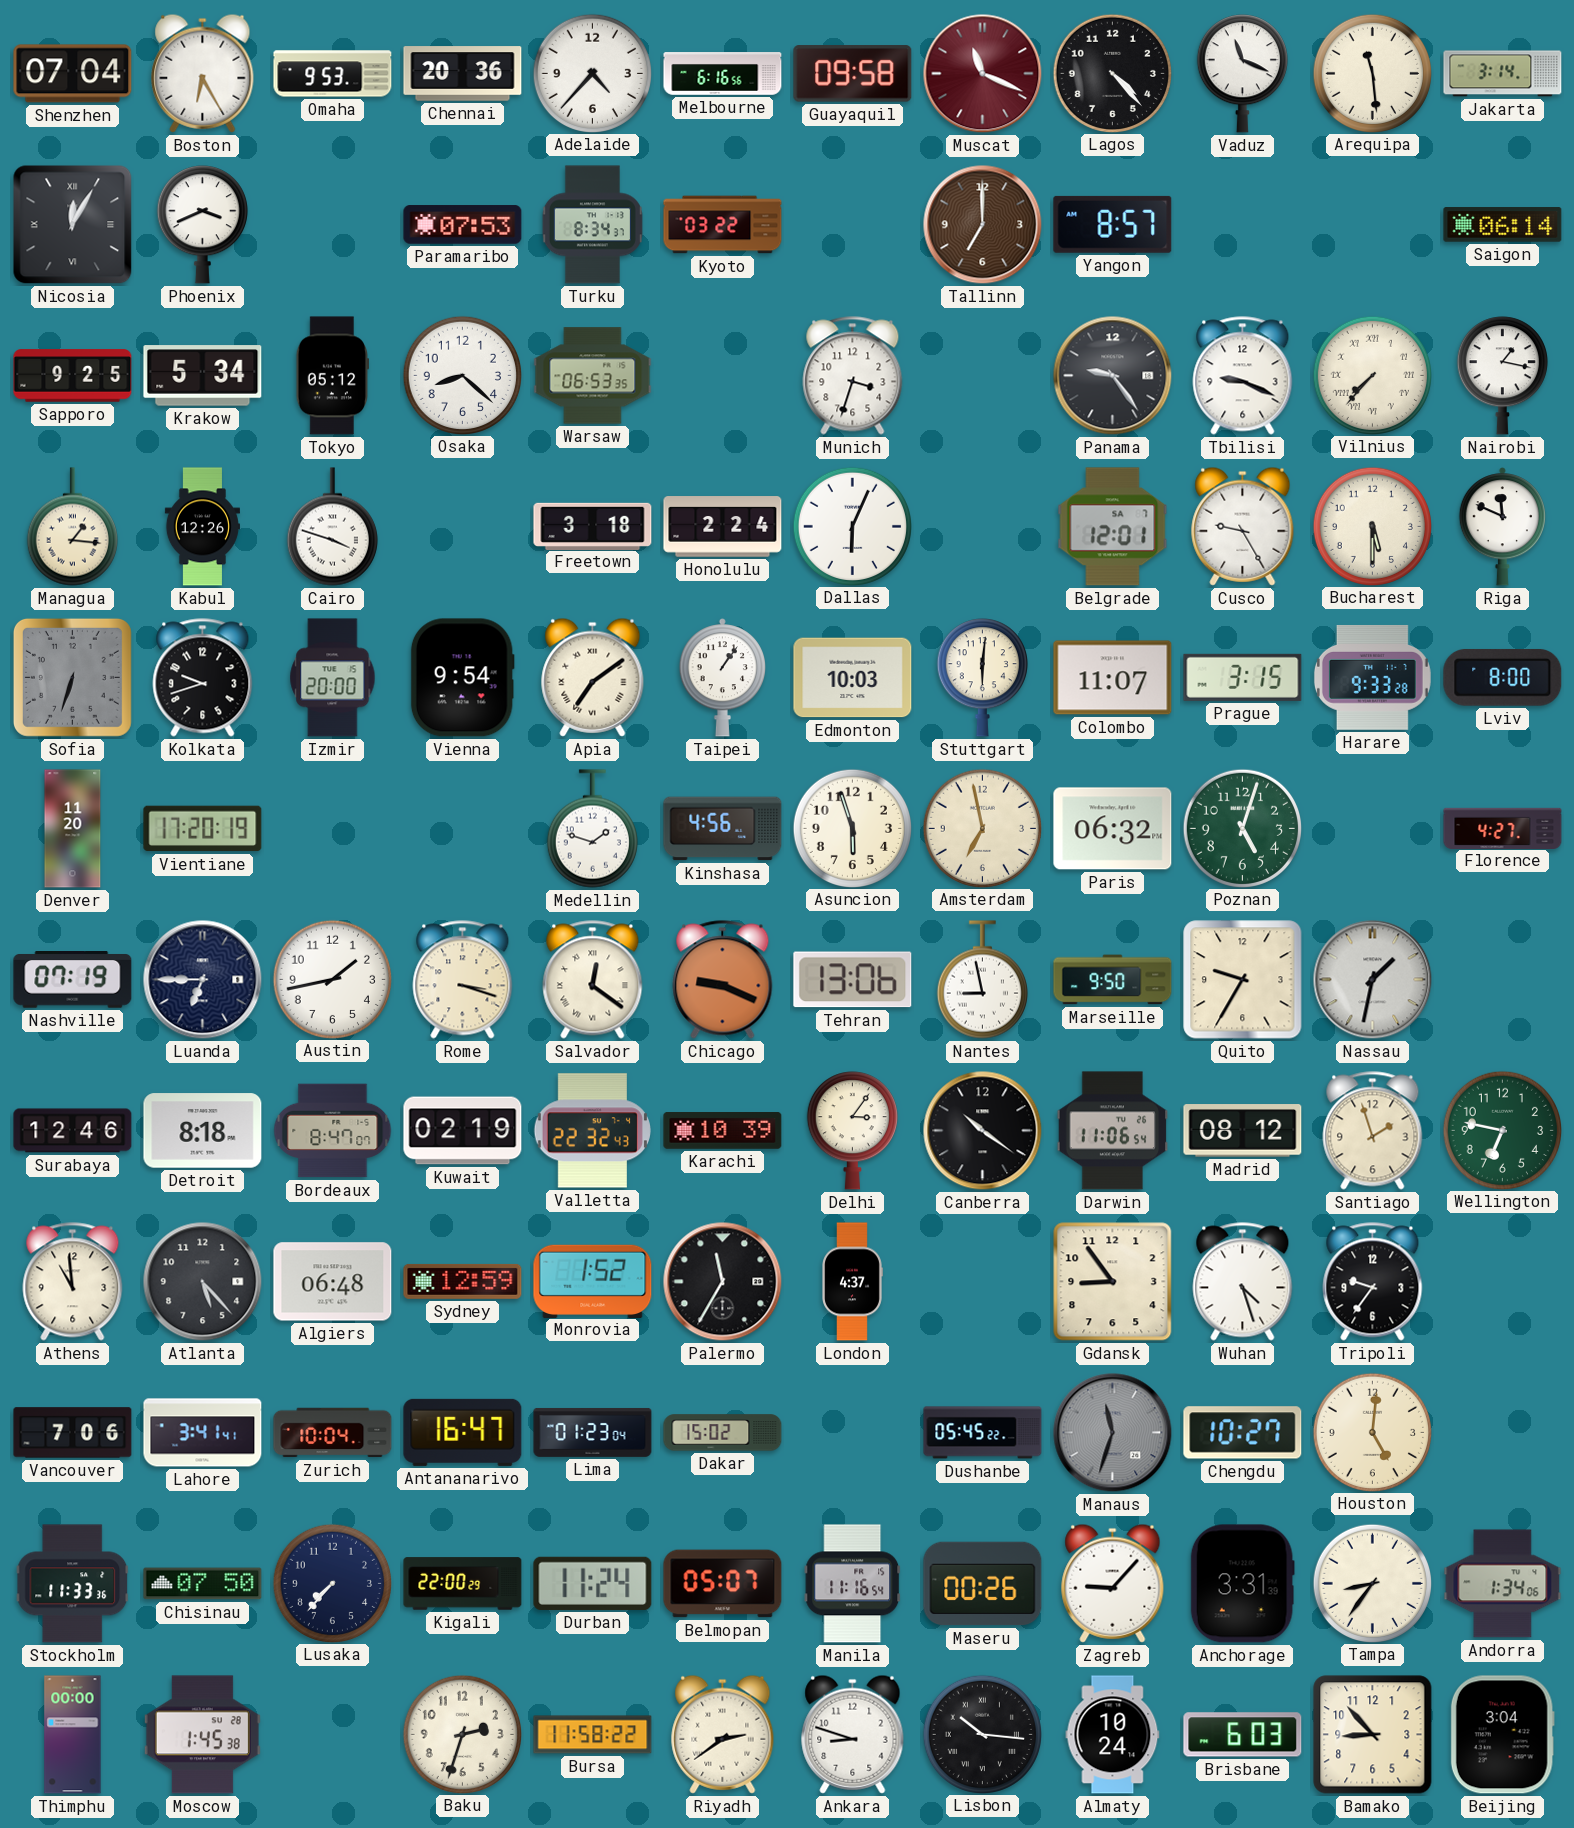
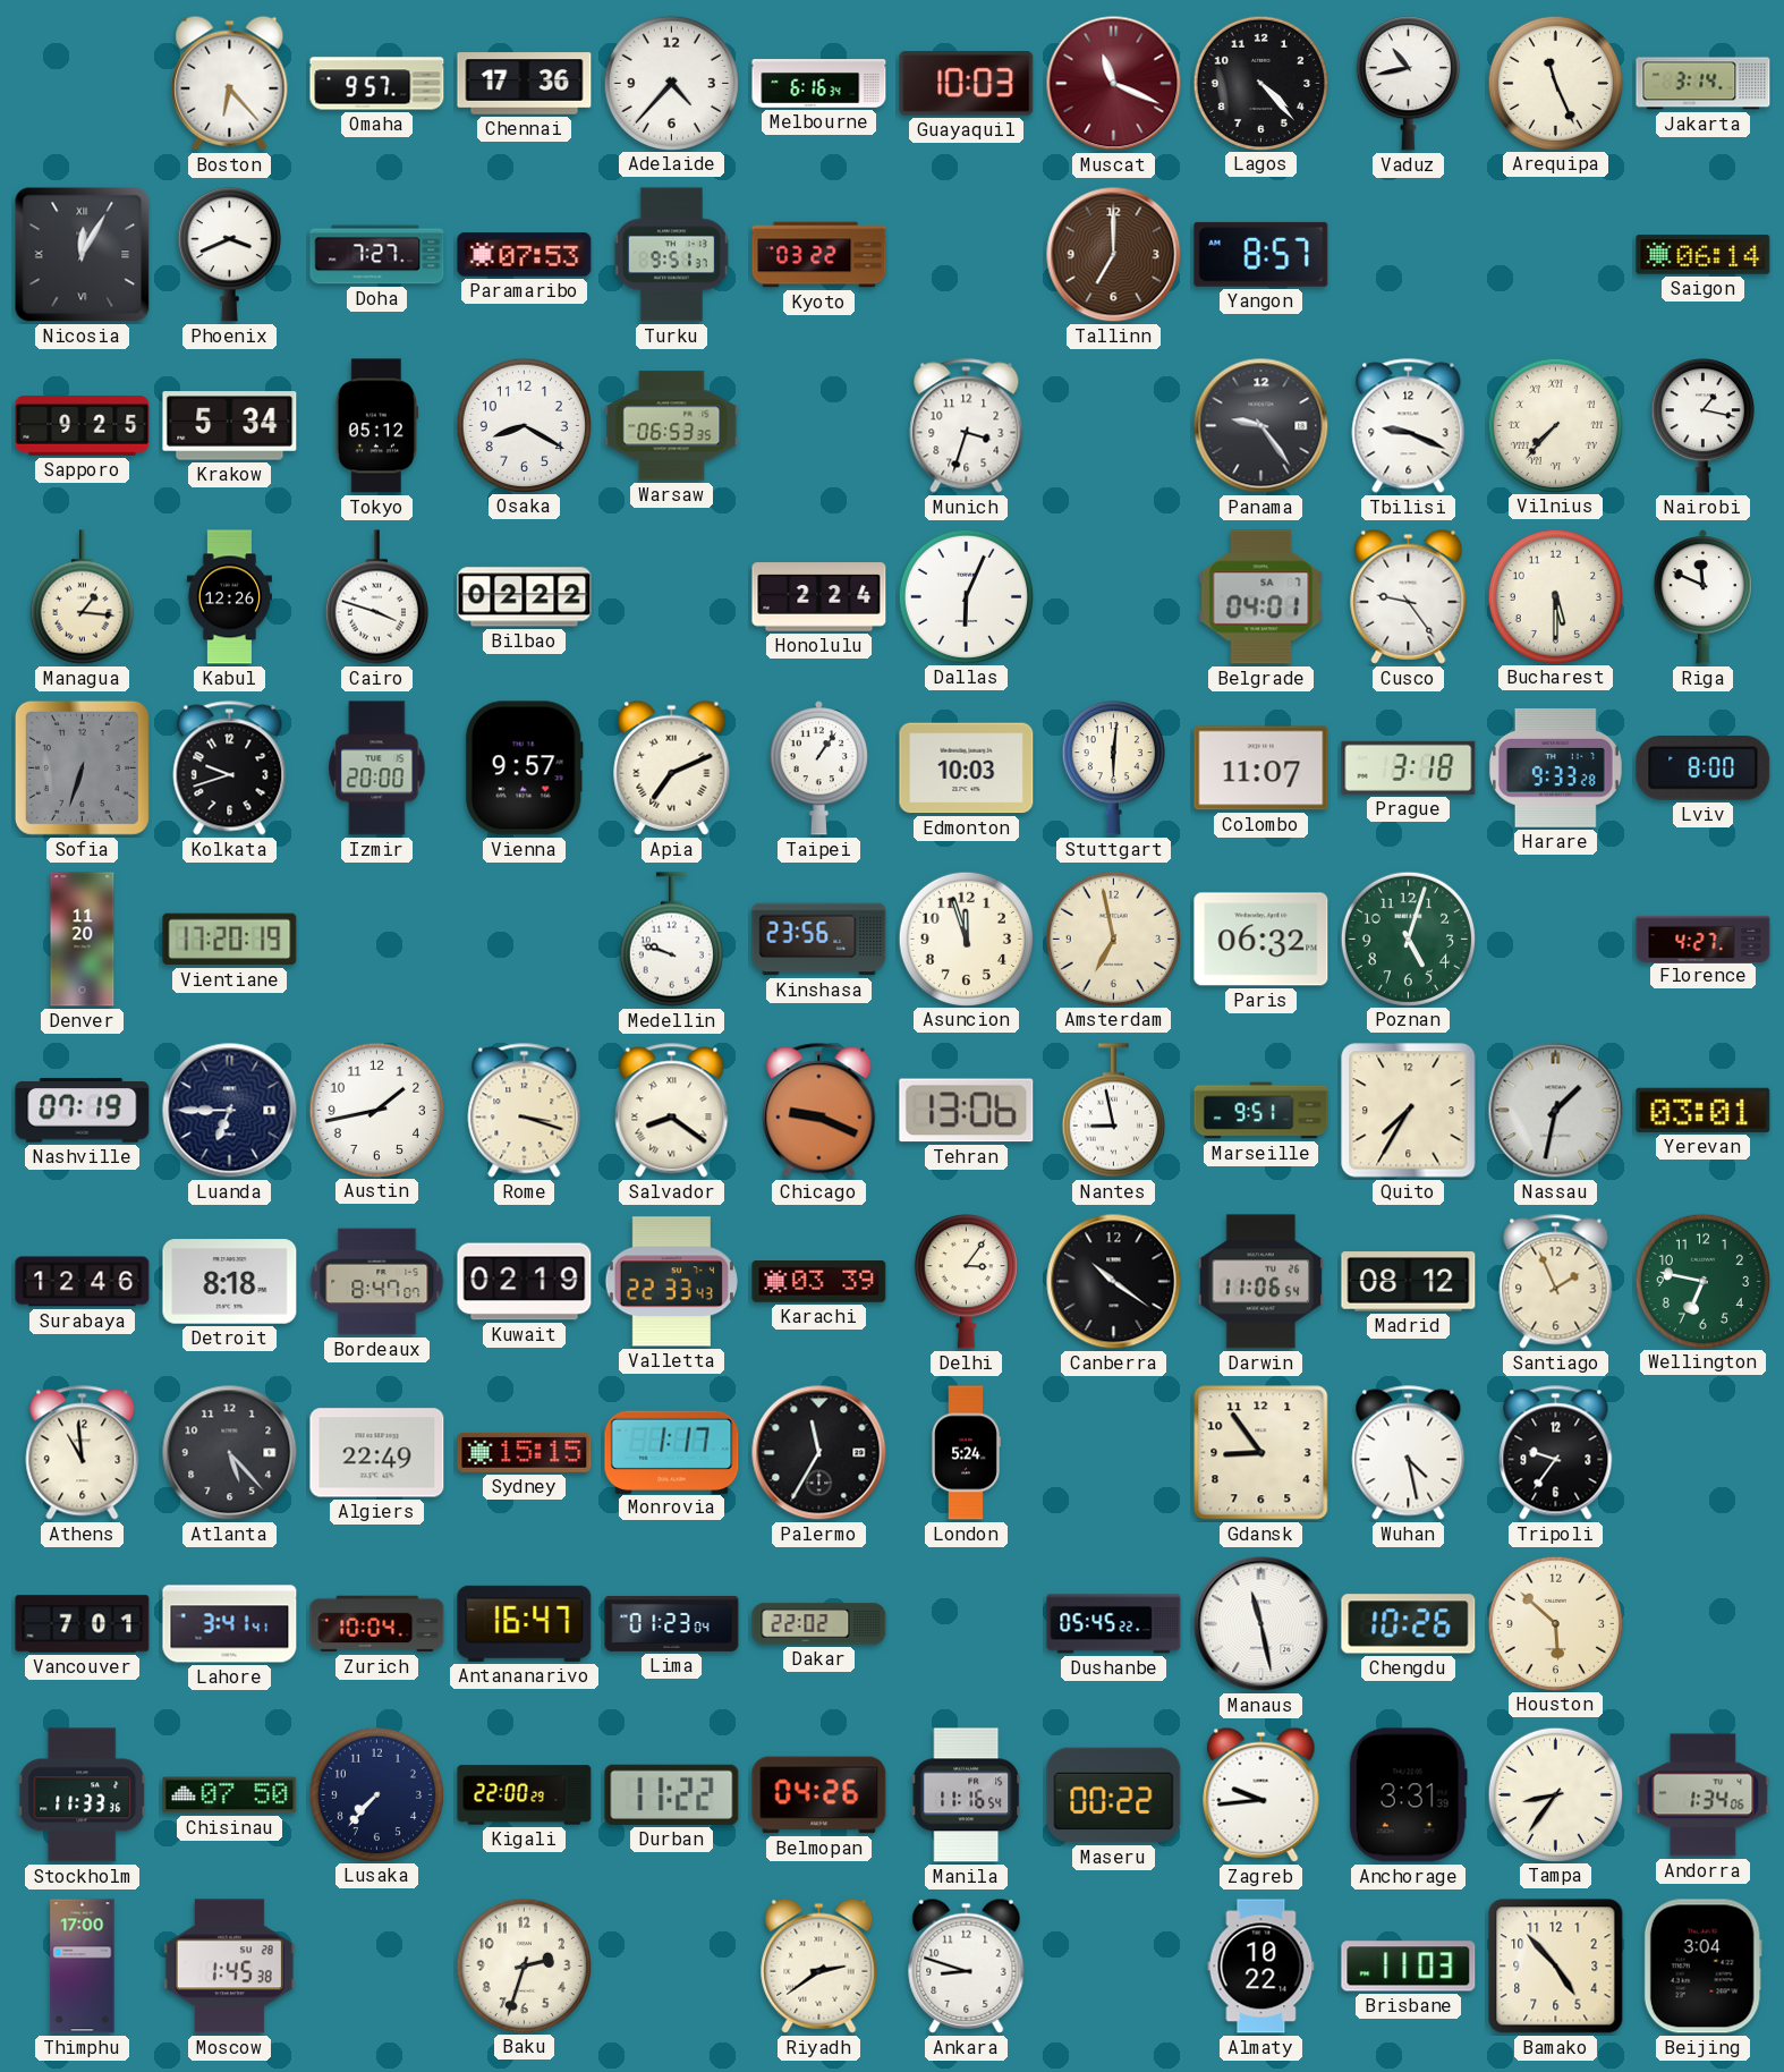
Shenzhen: 07:04 -> none
Boston: 6:25 -> 6:23
Omaha: 9:53 -> 9:57
Chennai: 20:36 -> 17:36
Melbourne: 6:16:56 -> 6:16:34
Guayaquil: 09:58 -> 10:03
Vaduz: 11:19 -> 10:43
Arequipa: 11:29 -> 11:26
Doha: none -> 7:27
Turku: 8:34 -> 9:51
Osaka: 8:22 -> 8:20
Bilbao: none -> 02:22
Freetown: 3:18 -> none
Belgrade: 12:01 -> 04:01
Cusco: 9:25 -> 9:24
Vienna: 9:54 -> 9:57
Apia: 7:09 -> 7:11
Prague: 3:15 -> 3:18
Medellin: 1:48 -> 9:48
Kinshasa: 4:56 -> 23:56
Asuncion: 5:57 -> 11:57
Salvador: 12:21 -> 8:21
Marseille: 9:50 -> 9:51
Quito: 9:35 -> 7:35
Yerevan: none -> 03:01
Valletta: 22:32 -> 22:33
Karachi: 10:39 -> 03:39
Santiago: 1:57 -> 1:56
Algiers: 06:48 -> 22:49
Sydney: 12:59 -> 15:15
Monrovia: 1:52 -> 1:17
London: 4:37 -> 5:24
Wuhan: 4:27 -> 4:28
Vancouver: 7:06 -> 7:01
Dakar: 15:02 -> 22:02
Manaus: 11:33 -> 11:28
Manaus dial: grey -> white
Chengdu: 10:27 -> 10:26
Houston: 5:01 -> 5:52
Durban: 11:24 -> 11:22
Belmopan: 05:07 -> 04:26
Maseru: 00:26 -> 00:22
Zagreb: 9:07 -> 9:44
Thimphu: 00:00 -> 17:00
Bursa: 11:58 -> none
Lisbon: 10:16 -> none
Almaty: 10:24 -> 10:22
Brisbane: 6:03 -> 11:03
Bamako: 8:53 -> 4:53
